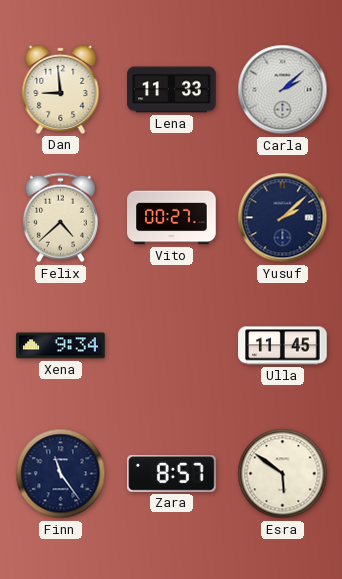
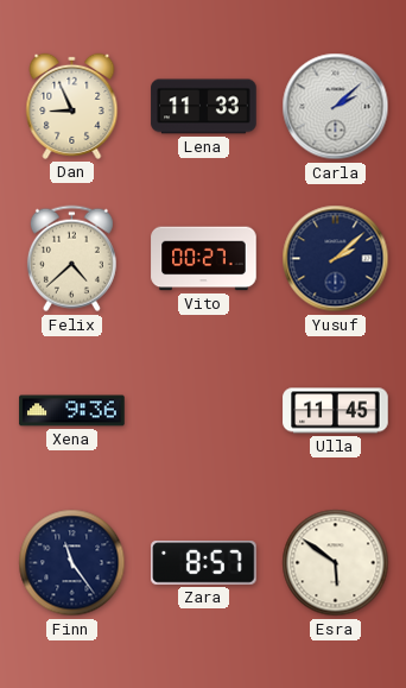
Dan: 8:59 -> 8:56
Xena: 9:34 -> 9:36
